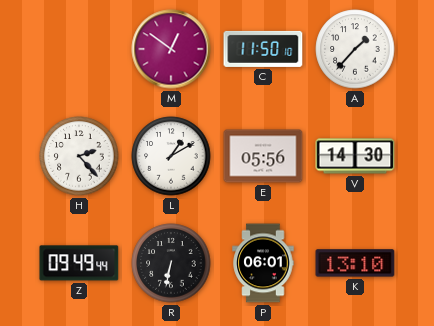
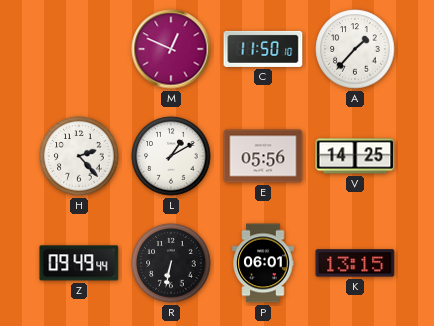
M: 12:51 -> 12:49
V: 14:30 -> 14:25
K: 13:10 -> 13:15
